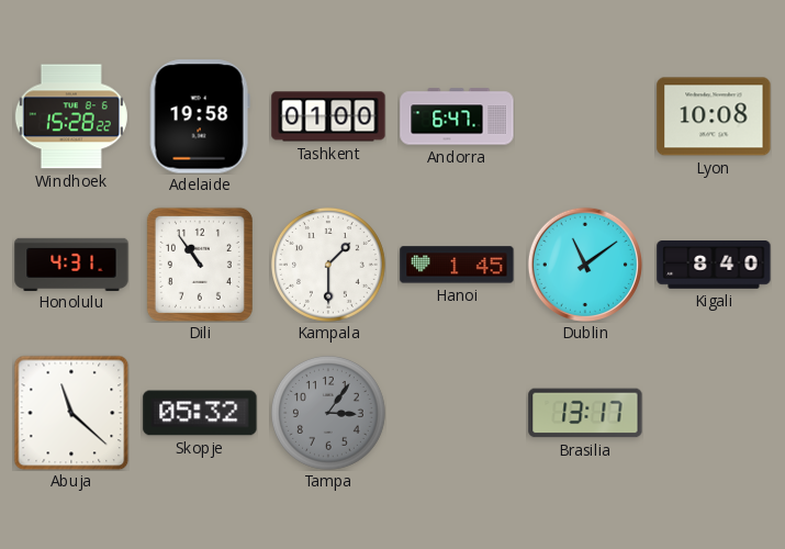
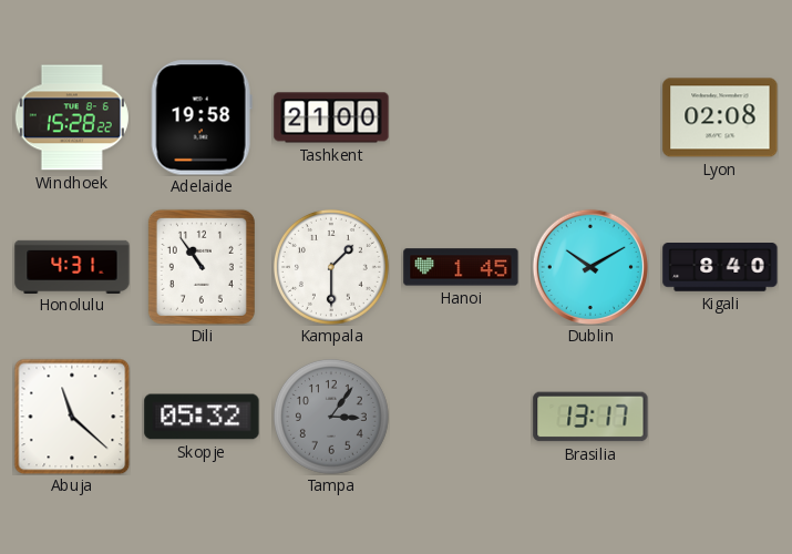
Tashkent: 01:00 -> 21:00
Andorra: 6:47 -> none
Lyon: 10:08 -> 02:08
Dublin: 11:09 -> 10:10
